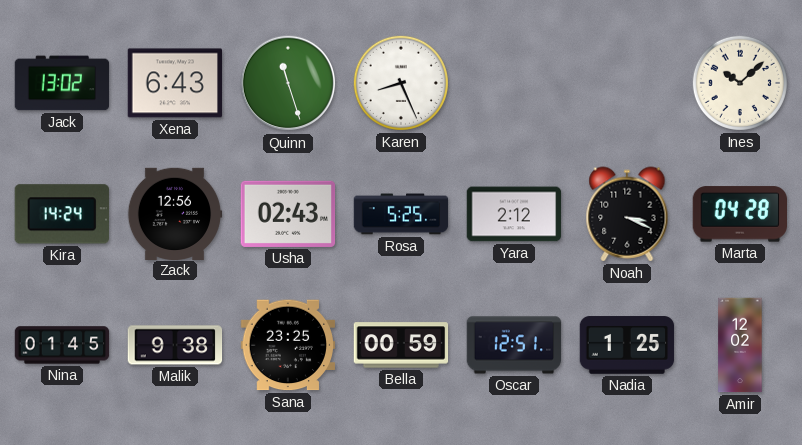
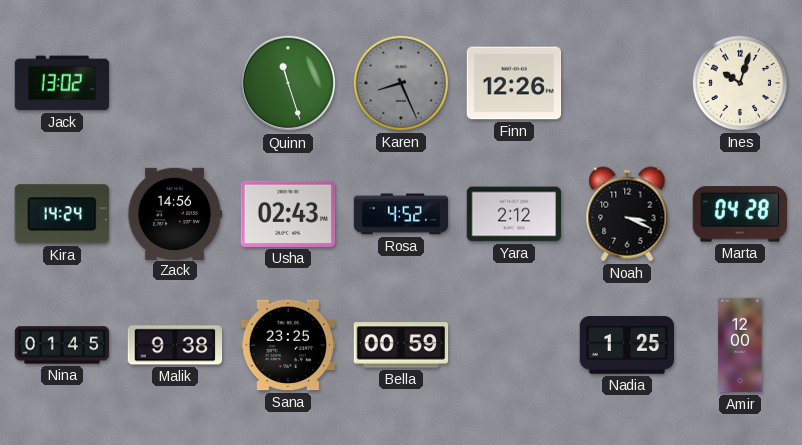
Xena: 6:43 -> none
Karen dial: white -> grey
Finn: none -> 12:26
Ines: 10:08 -> 10:03
Zack: 12:56 -> 14:56
Rosa: 5:25 -> 4:52
Oscar: 12:51 -> none
Amir: 12:02 -> 12:00
